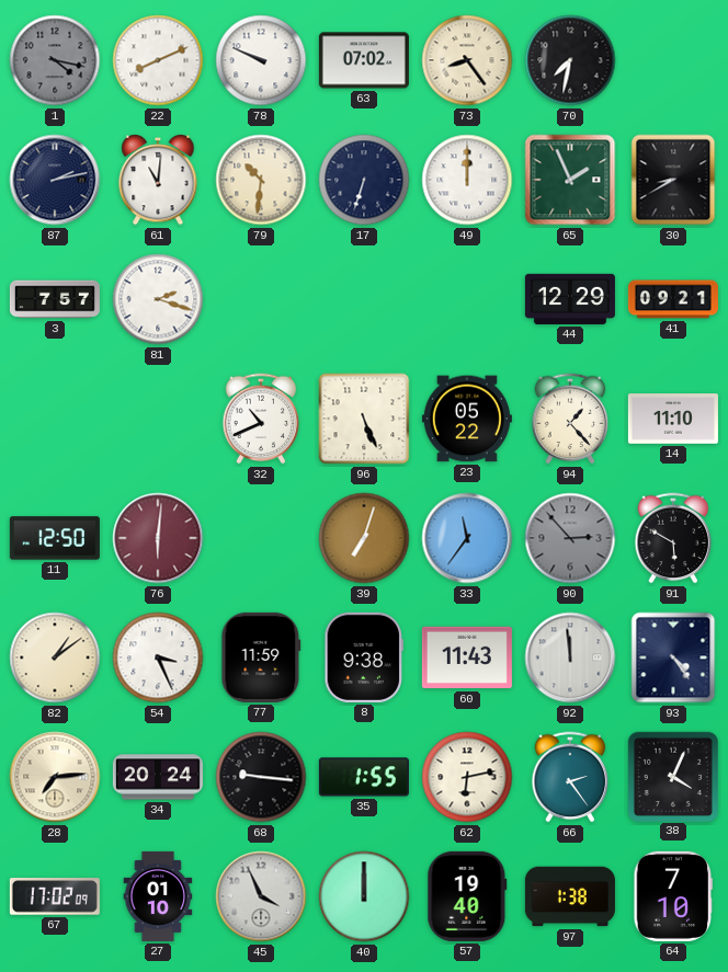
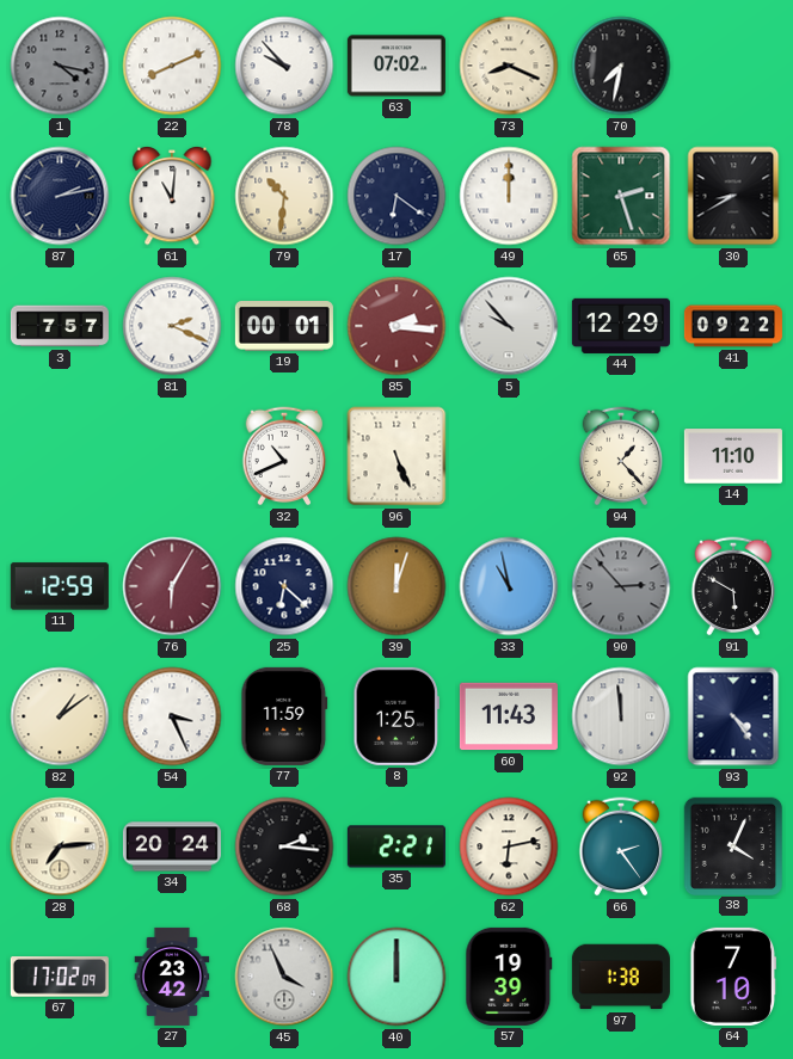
78: 9:49 -> 9:53
73: 8:24 -> 8:19
17: 6:33 -> 6:21
65: 1:56 -> 2:27
81: 2:18 -> 2:19
19: none -> 00:01
85: none -> 2:16
5: none -> 9:53
41: 09:21 -> 09:22
23: 05:22 -> none
11: 12:50 -> 12:59
76: 6:01 -> 6:05
25: none -> 6:22
39: 7:03 -> 12:03
33: 11:36 -> 10:58
8: 9:38 -> 1:25
68: 9:16 -> 2:16
35: 1:55 -> 2:21
27: 01:10 -> 23:42
57: 19:40 -> 19:39
